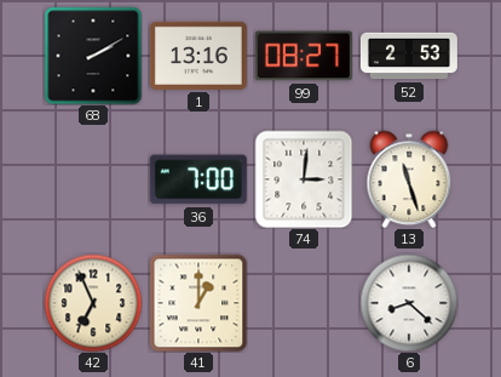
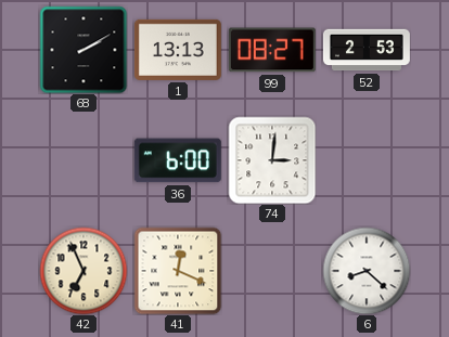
1: 13:16 -> 13:13
36: 7:00 -> 6:00
13: 11:27 -> none
41: 1:00 -> 12:19
